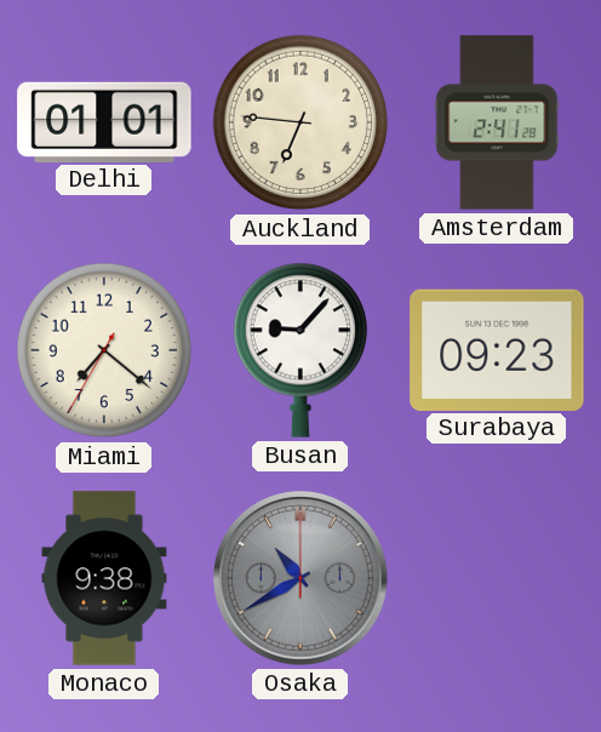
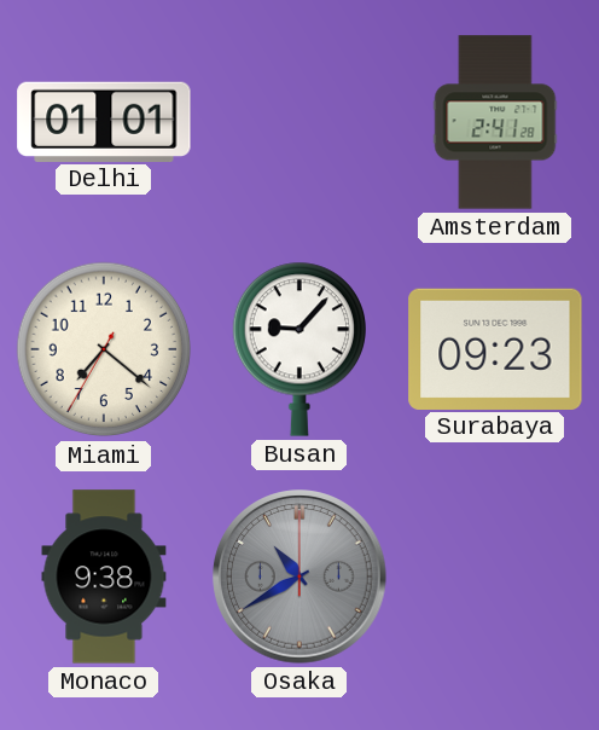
Auckland: 6:46 -> none
